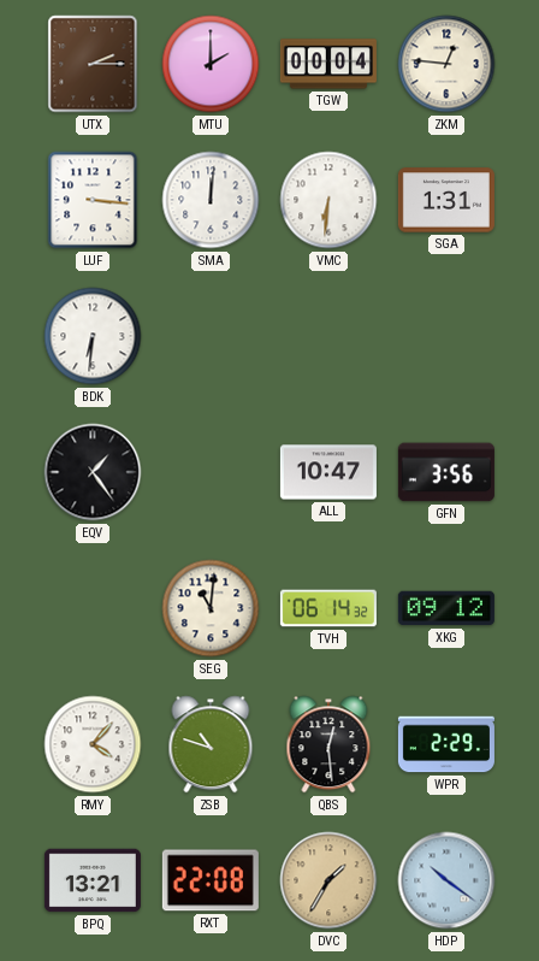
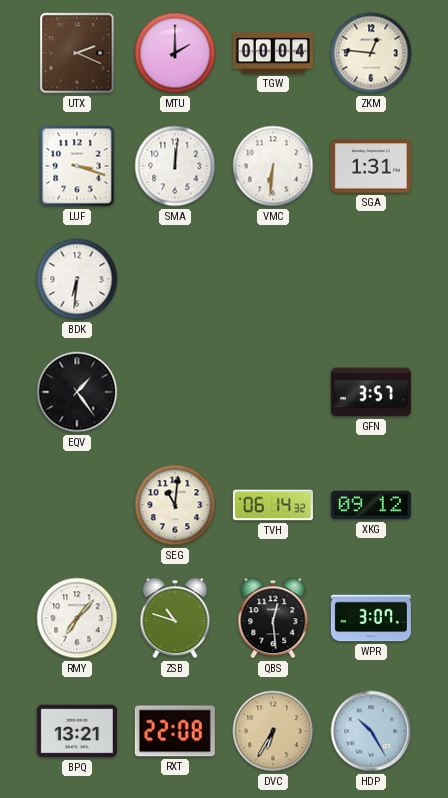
UTX: 2:15 -> 2:19
LUF: 3:16 -> 3:18
ALL: 10:47 -> none
GFN: 3:56 -> 3:57
RMY: 4:07 -> 7:07
WPR: 2:29 -> 3:07
DVC: 1:35 -> 6:35
HDP: 10:21 -> 10:25
